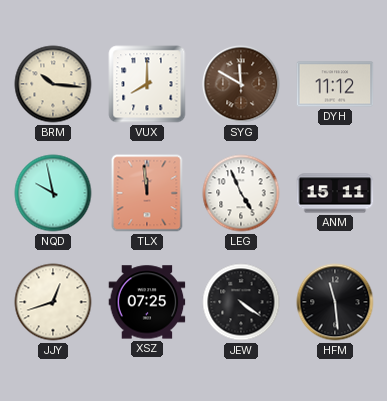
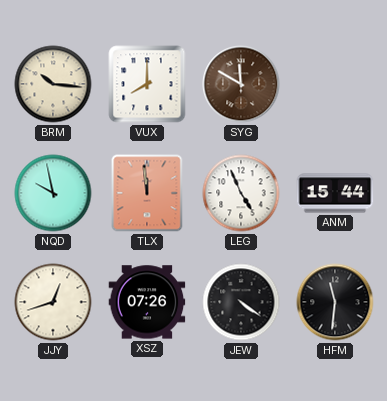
DYH: 11:12 -> none
ANM: 15:11 -> 15:44
XSZ: 07:25 -> 07:26
HFM: 11:29 -> 11:31
